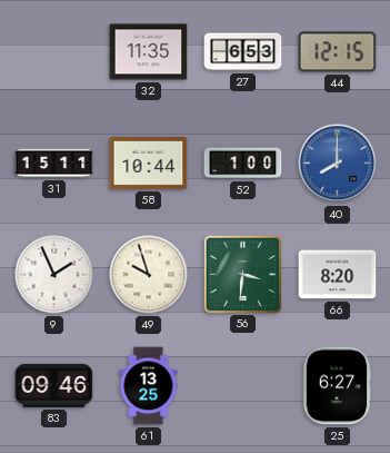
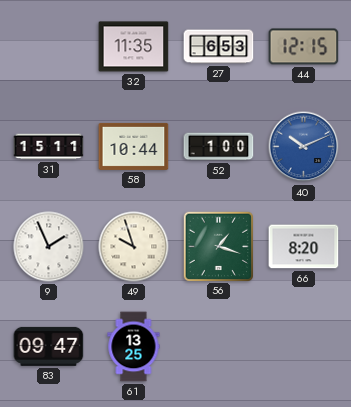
40: 8:00 -> 10:11
56: 3:31 -> 1:18
83: 09:46 -> 09:47
25: 6:27 -> none
